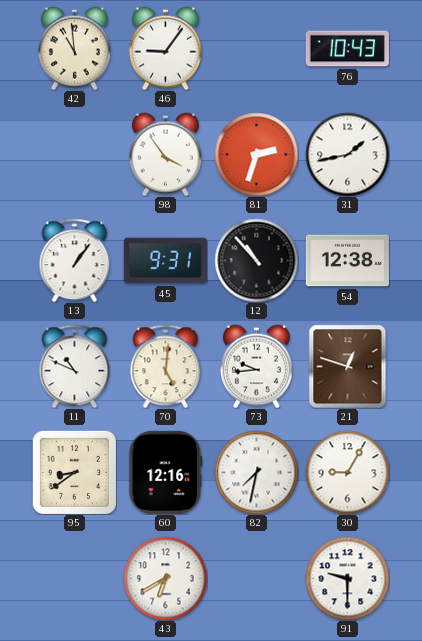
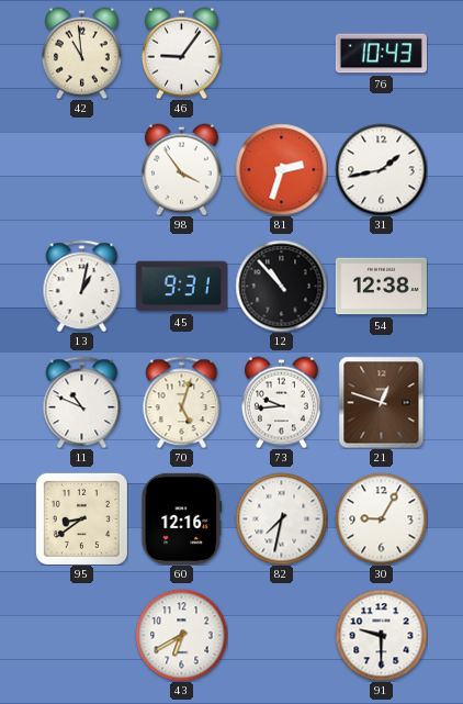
13: 1:06 -> 1:02
70: 5:01 -> 5:03
